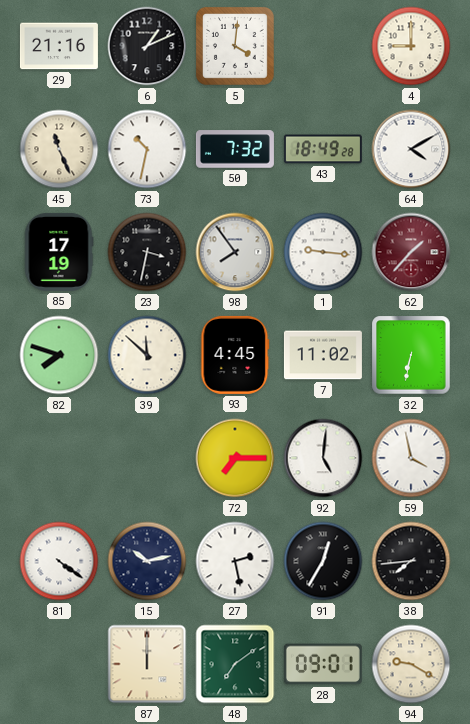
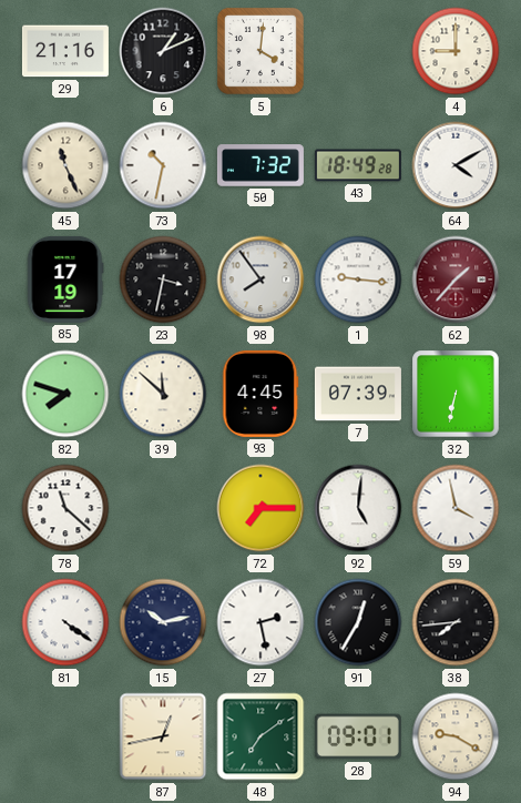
7: 11:02 -> 07:39
78: none -> 11:22
87: 12:00 -> 12:43
